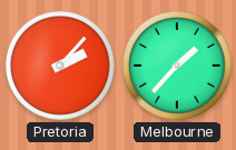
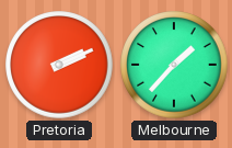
Pretoria: 2:07 -> 2:11
